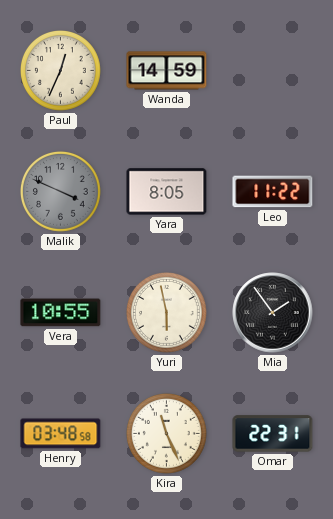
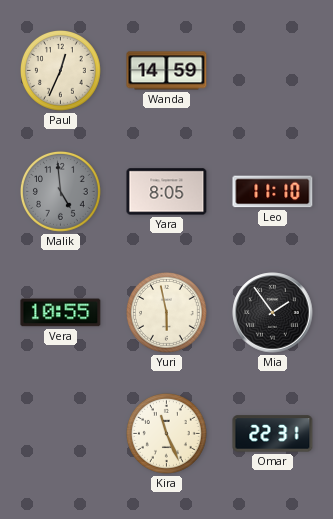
Malik: 3:49 -> 4:59
Leo: 11:22 -> 11:10
Henry: 03:48 -> none
